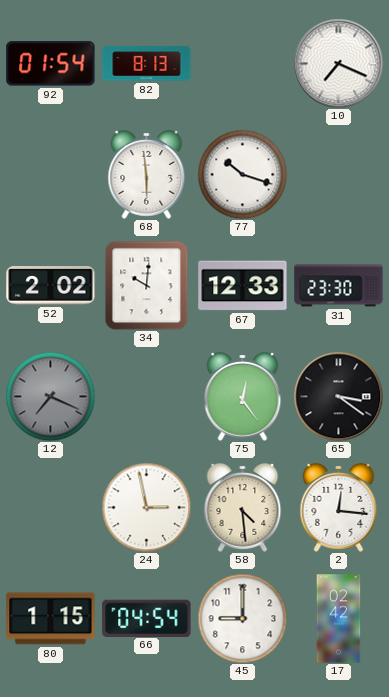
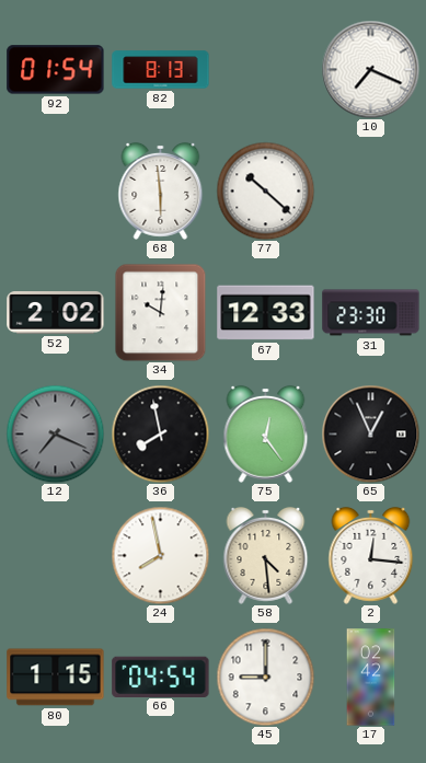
77: 10:18 -> 10:22
36: none -> 7:58
65: 3:21 -> 12:56
24: 2:58 -> 7:58
